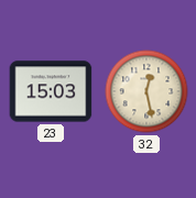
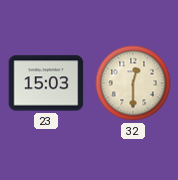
32: 12:28 -> 12:30
